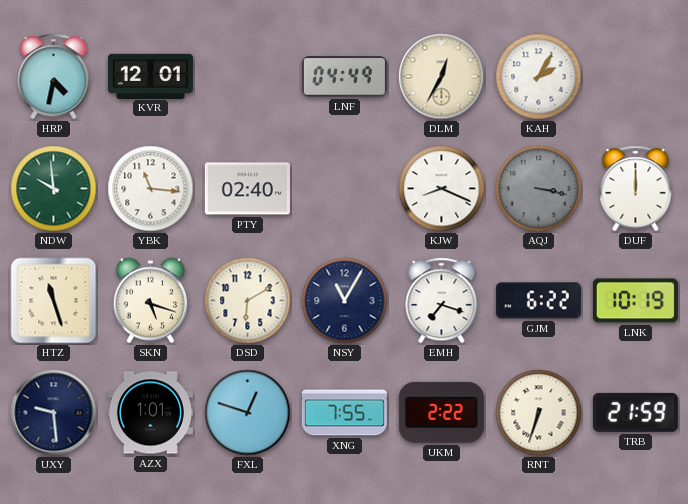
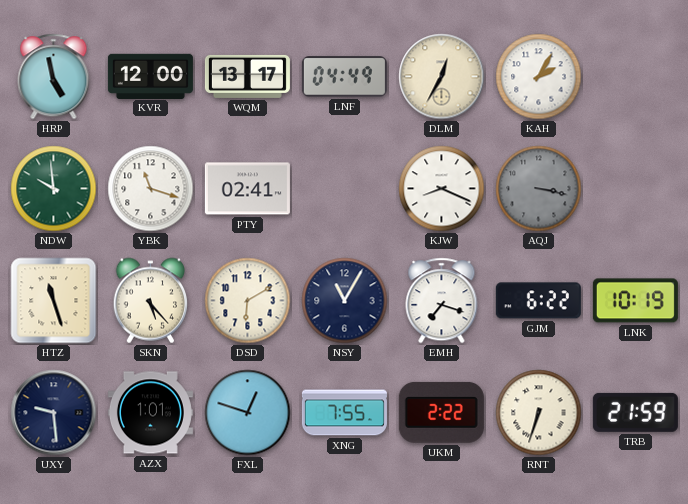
HRP: 4:32 -> 4:58
KVR: 12:01 -> 12:00
WQM: none -> 13:17
YBK: 11:16 -> 11:18
PTY: 02:40 -> 02:41
DUF: 12:00 -> none
SKN: 5:18 -> 5:23
